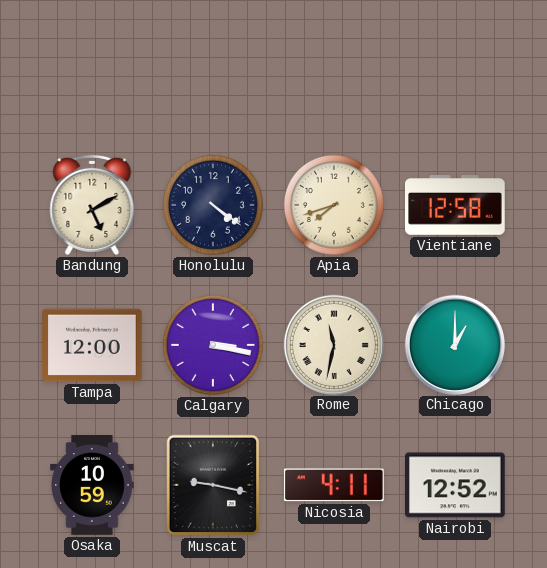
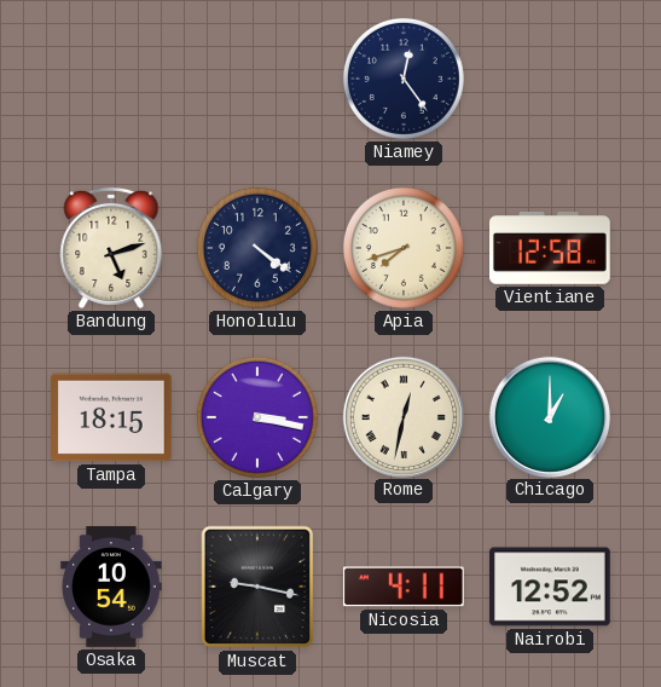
Niamey: none -> 12:24
Bandung: 5:10 -> 5:12
Tampa: 12:00 -> 18:15
Rome: 11:32 -> 12:32
Osaka: 10:59 -> 10:54
